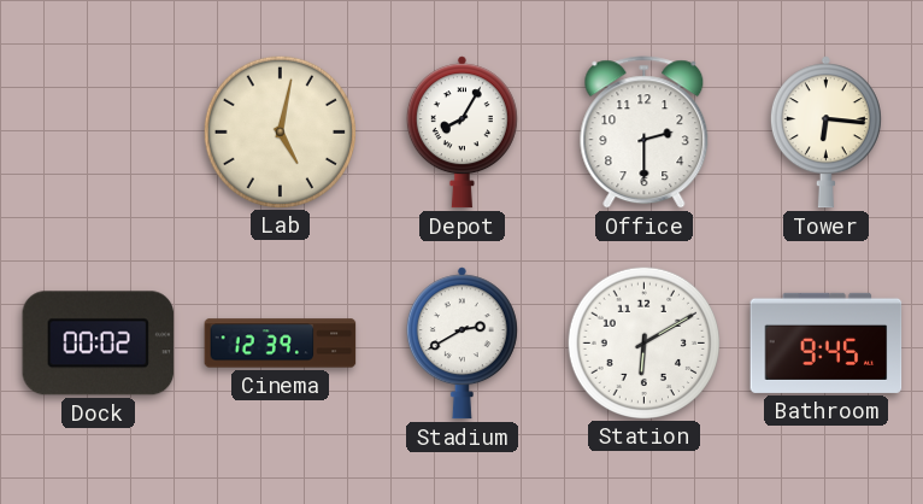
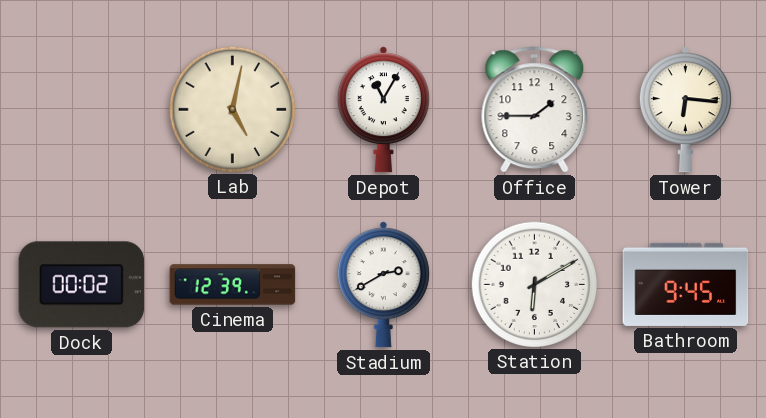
Depot: 8:05 -> 11:05
Office: 2:30 -> 1:45
